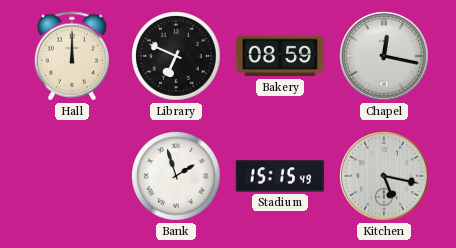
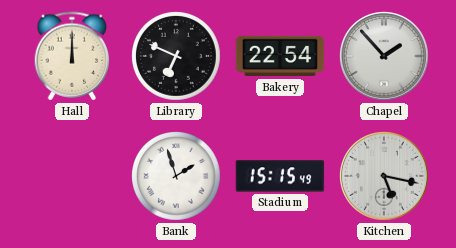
Bakery: 08:59 -> 22:54
Chapel: 12:17 -> 1:53
